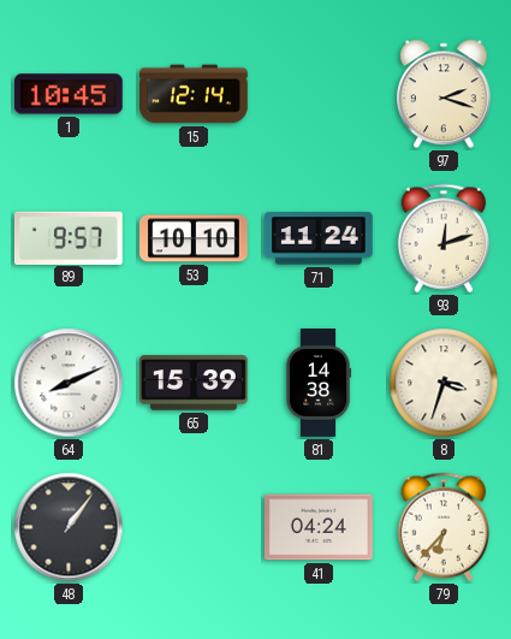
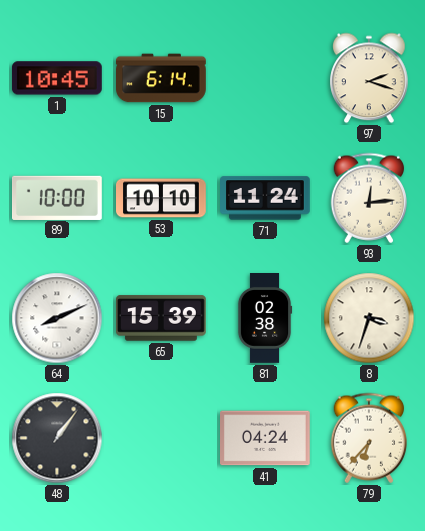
15: 12:14 -> 6:14
89: 9:57 -> 10:00
93: 12:12 -> 12:14
81: 14:38 -> 02:38
